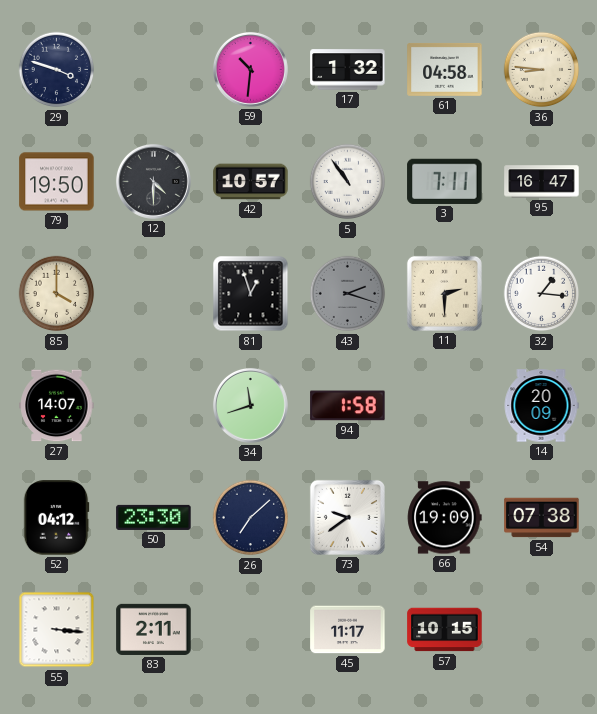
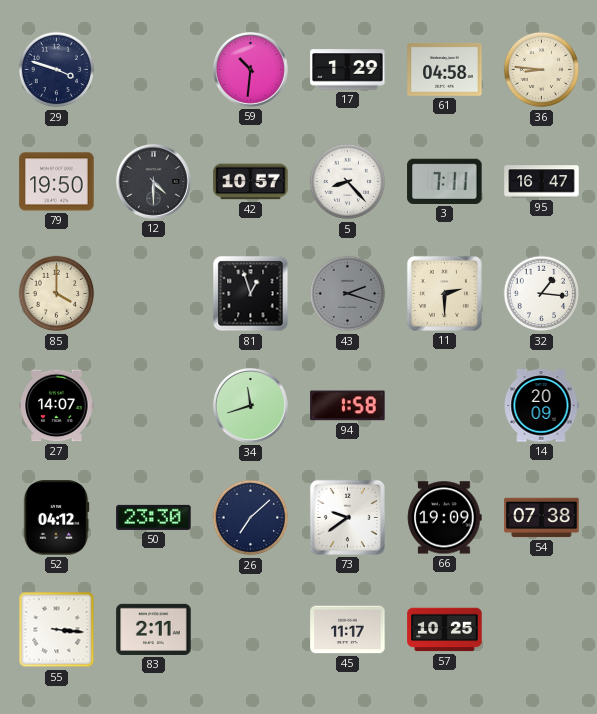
17: 1:32 -> 1:29
5: 10:54 -> 8:23
57: 10:15 -> 10:25
